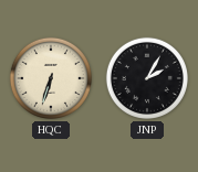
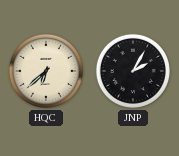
HQC: 6:33 -> 6:38
